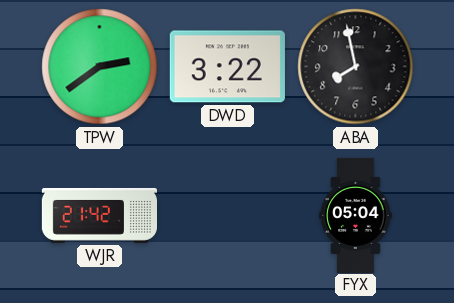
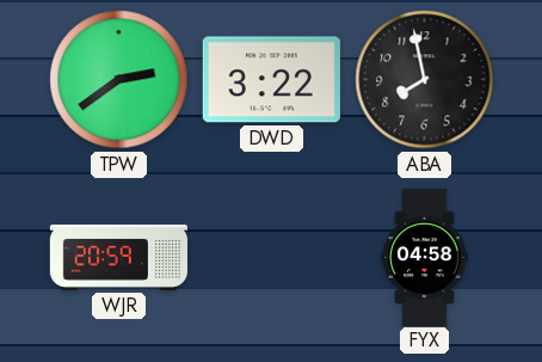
WJR: 21:42 -> 20:59
FYX: 05:04 -> 04:58
